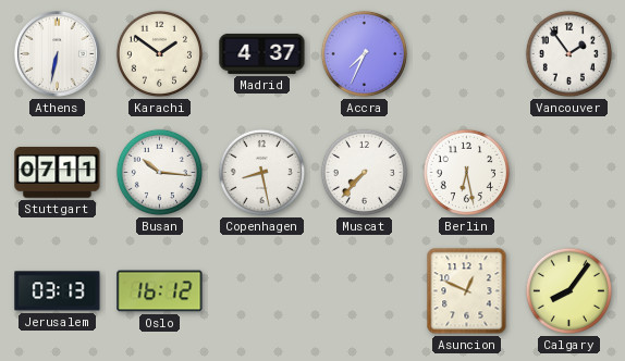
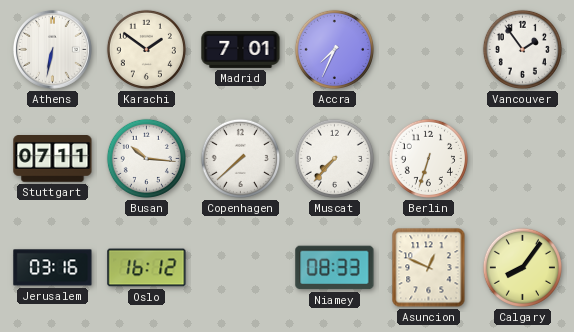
Madrid: 4:37 -> 7:01
Copenhagen: 8:28 -> 7:38
Berlin: 6:28 -> 6:33
Jerusalem: 03:13 -> 03:16
Niamey: none -> 08:33
